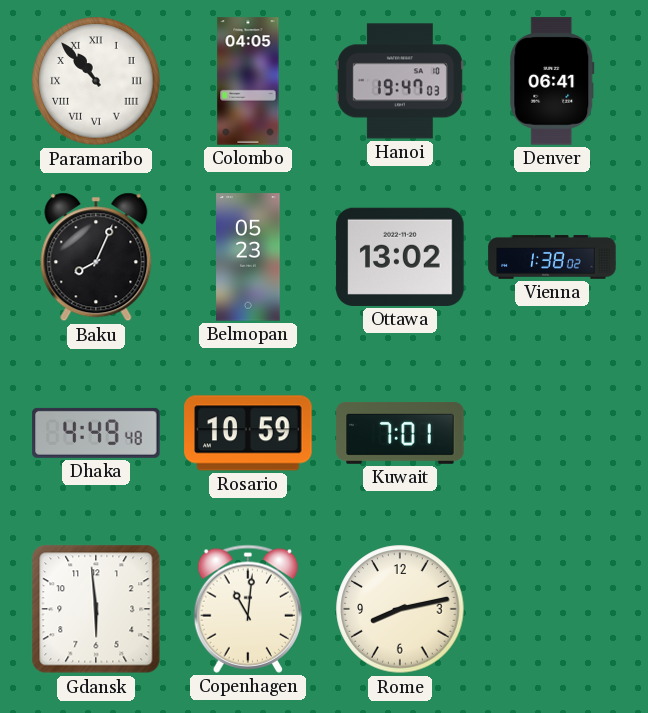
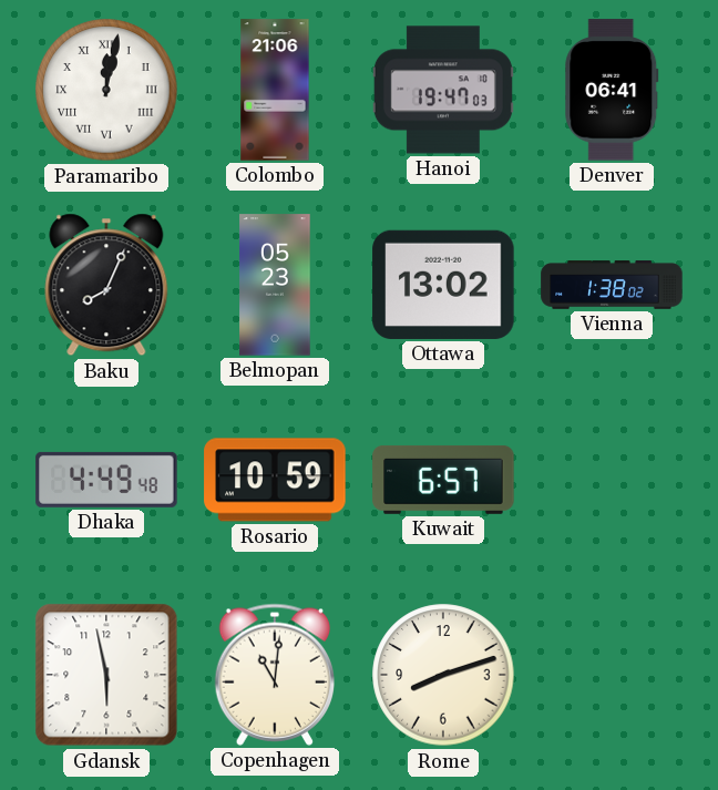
Paramaribo: 10:53 -> 12:02
Colombo: 04:05 -> 21:06
Kuwait: 7:01 -> 6:57
Gdansk: 5:59 -> 5:58
Rome: 8:13 -> 8:12
